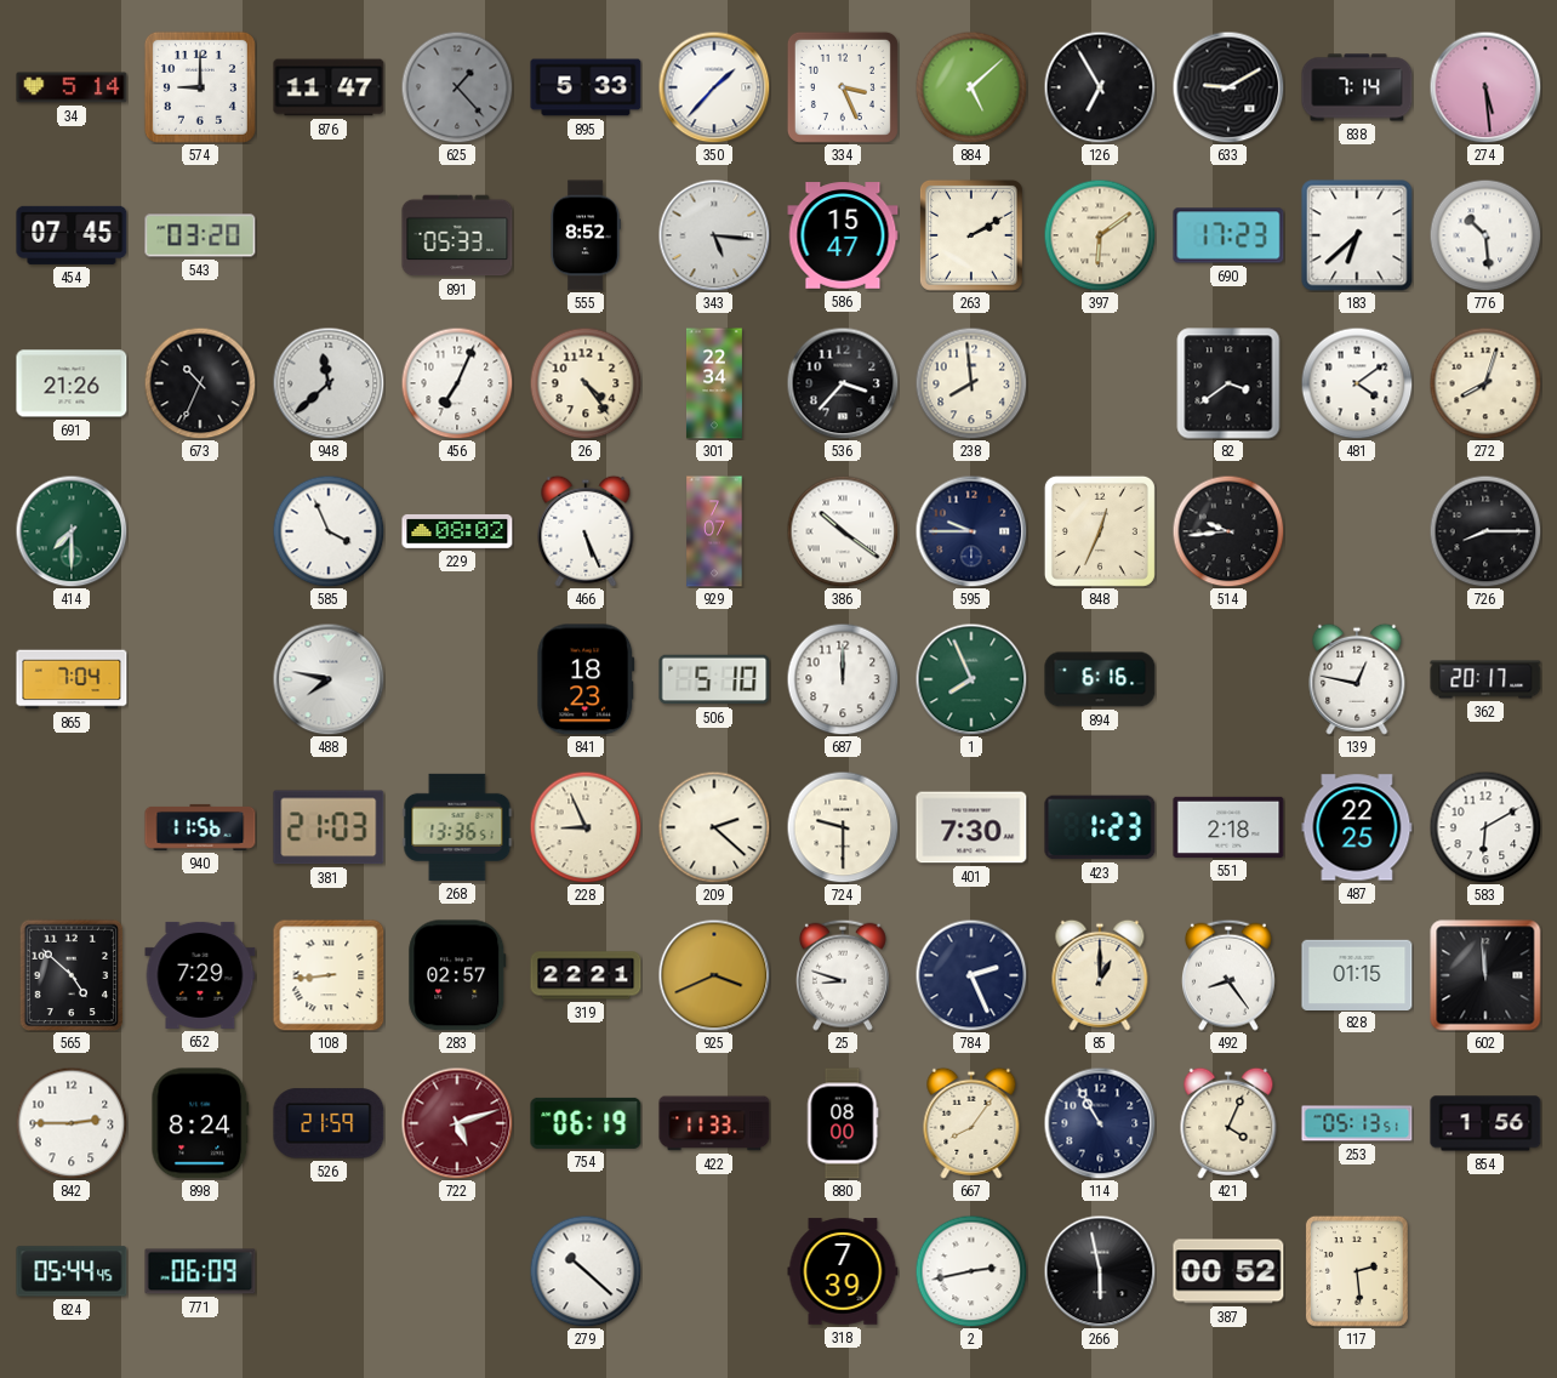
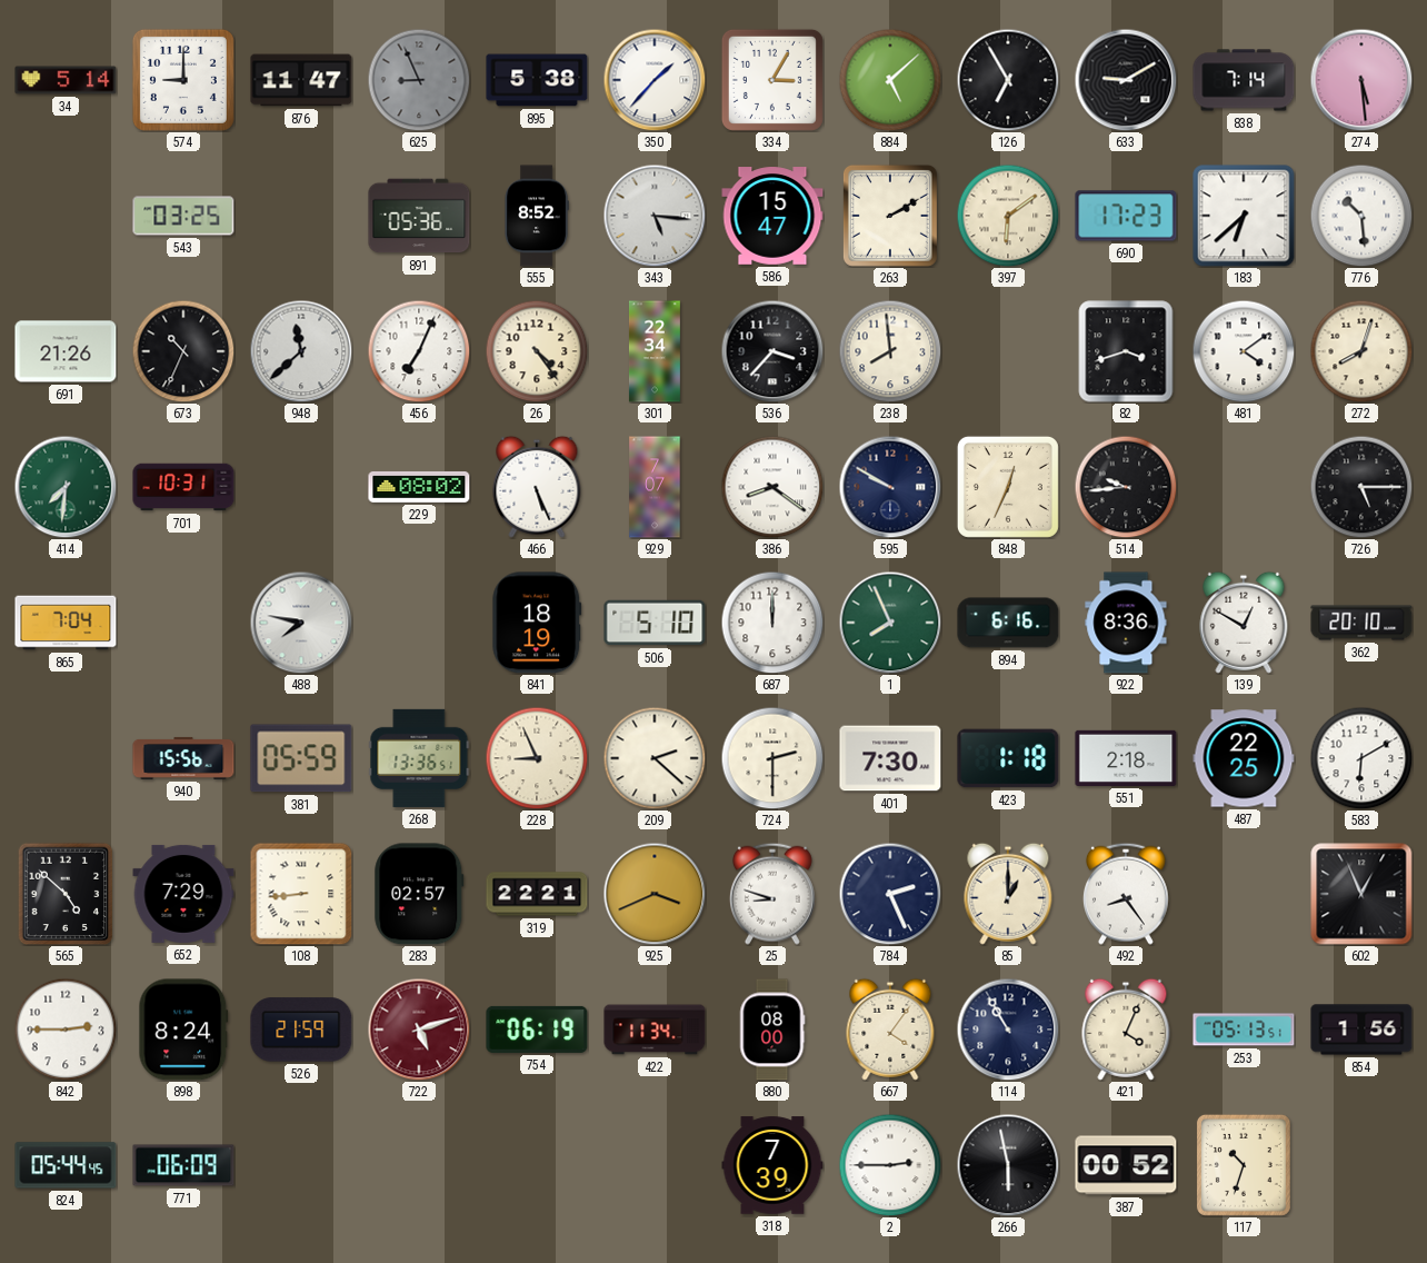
625: 1:23 -> 8:56
895: 5:33 -> 5:38
334: 3:26 -> 3:05
454: 07:45 -> none
543: 03:20 -> 03:25
891: 05:33 -> 05:36
82: 3:39 -> 3:42
414: 7:30 -> 7:31
701: none -> 10:31
585: 3:56 -> none
386: 10:21 -> 8:21
595: 9:45 -> 9:50
726: 8:15 -> 5:15
841: 18:23 -> 18:19
922: none -> 8:36
139: 12:47 -> 12:50
362: 20:17 -> 20:10
940: 11:56 -> 15:56
381: 21:03 -> 05:59
724: 9:30 -> 2:30
423: 1:23 -> 1:18
828: 01:15 -> none
602: 11:59 -> 12:56
422: 11:33 -> 11:34
667: 8:06 -> 4:06
279: 10:22 -> none
2: 2:43 -> 2:45
117: 2:29 -> 10:33
